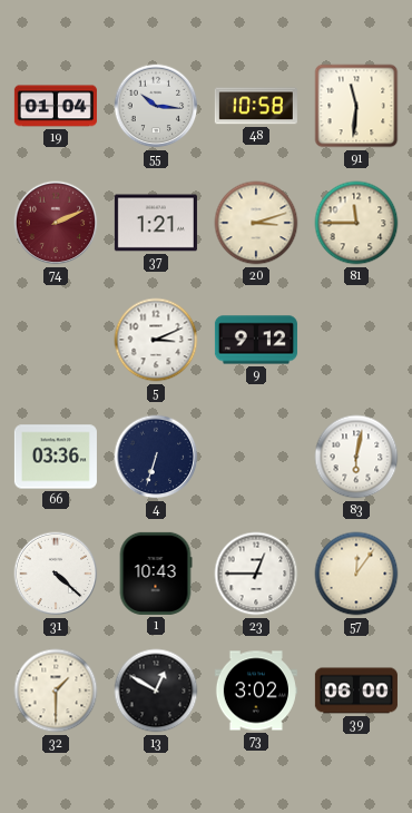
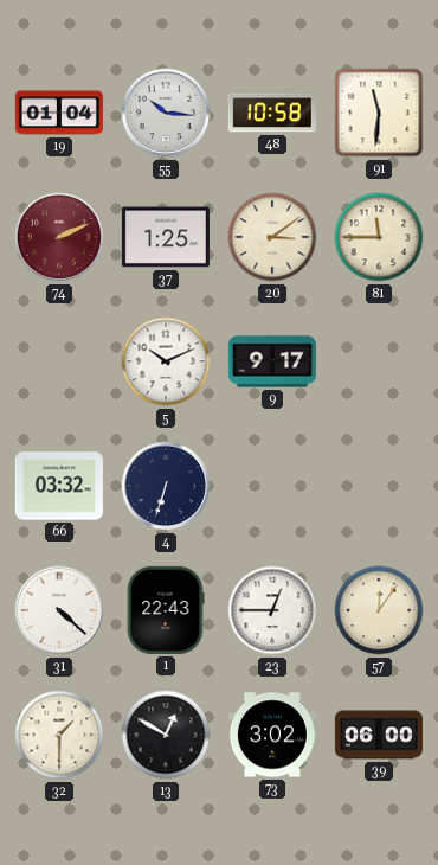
37: 1:21 -> 1:25
20: 3:12 -> 3:09
5: 3:11 -> 10:11
9: 9:12 -> 9:17
66: 03:36 -> 03:32
83: 6:02 -> none
1: 10:43 -> 22:43
